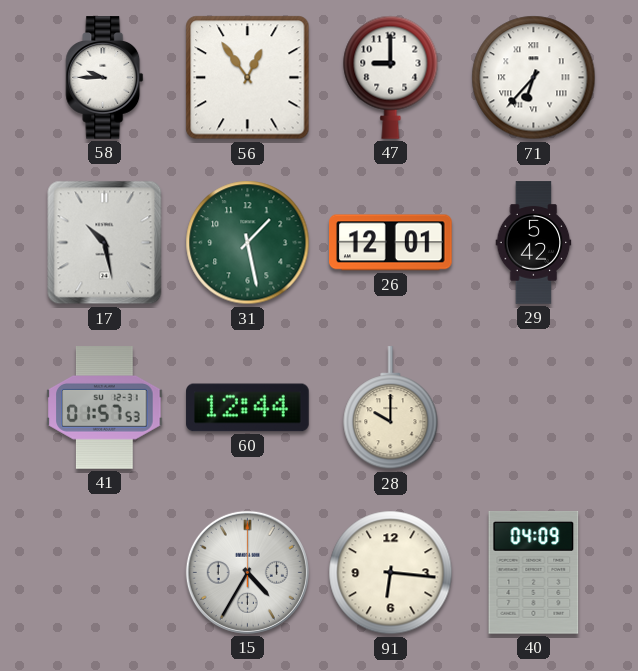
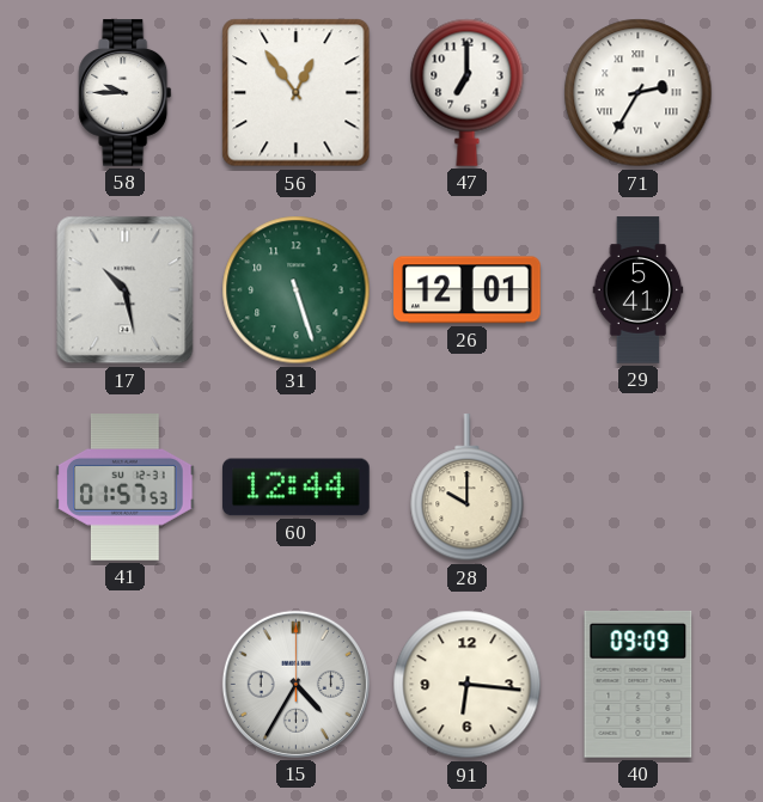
47: 9:00 -> 7:00
71: 6:37 -> 2:35
31: 1:28 -> 5:27
29: 5:42 -> 5:41
40: 04:09 -> 09:09
